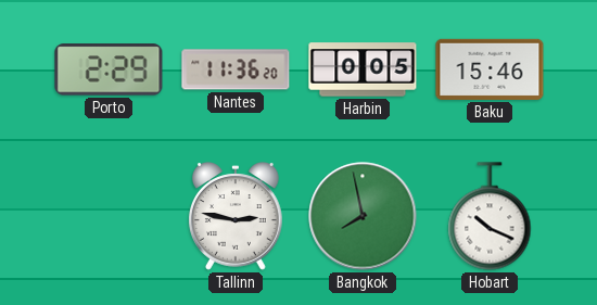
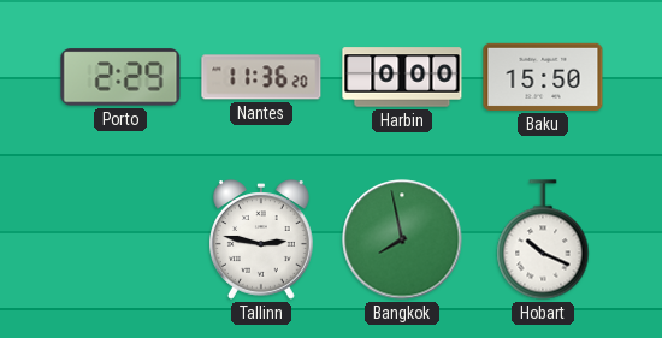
Harbin: 0:05 -> 0:00
Baku: 15:46 -> 15:50
